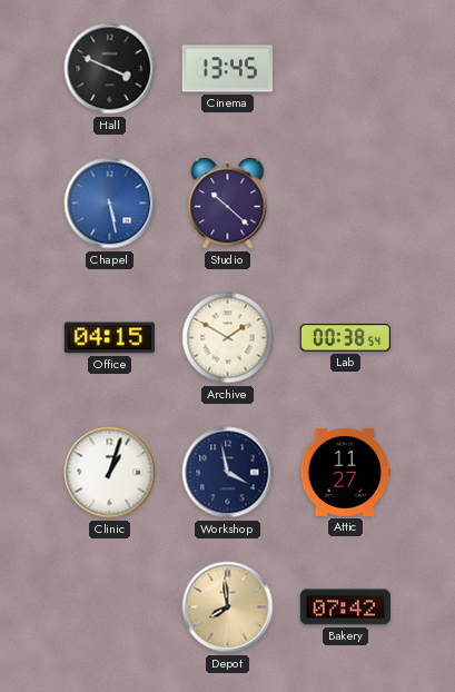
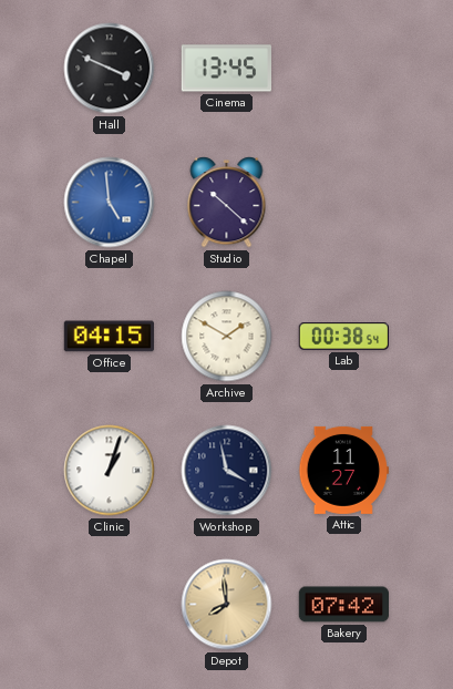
Chapel: 5:28 -> 4:59
